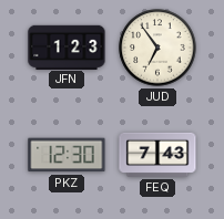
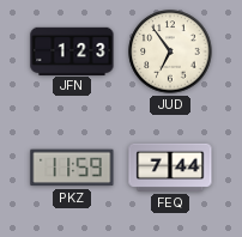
PKZ: 12:30 -> 11:59
FEQ: 7:43 -> 7:44
